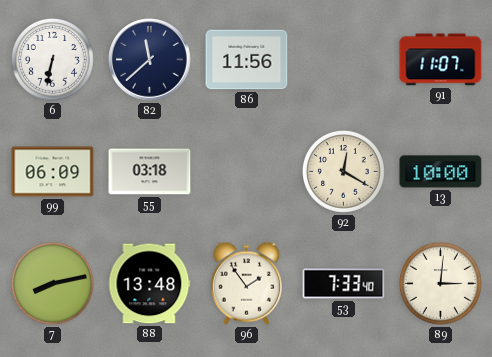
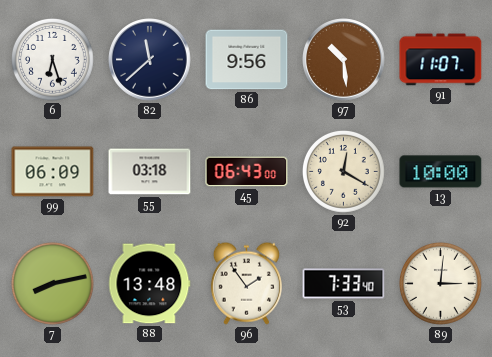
6: 6:32 -> 6:27
86: 11:56 -> 9:56
97: none -> 10:29
45: none -> 06:43
